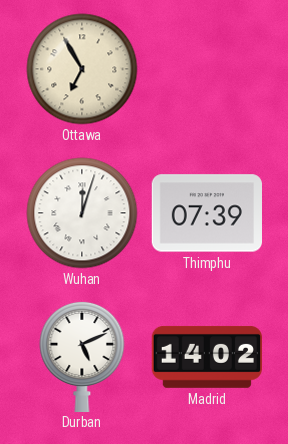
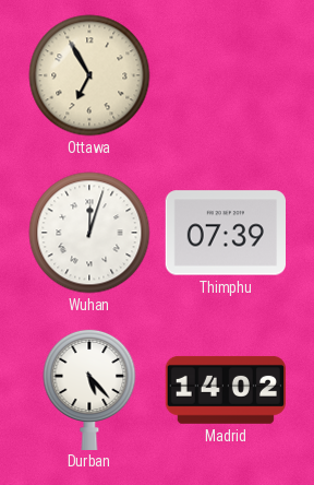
Durban: 5:11 -> 5:23
